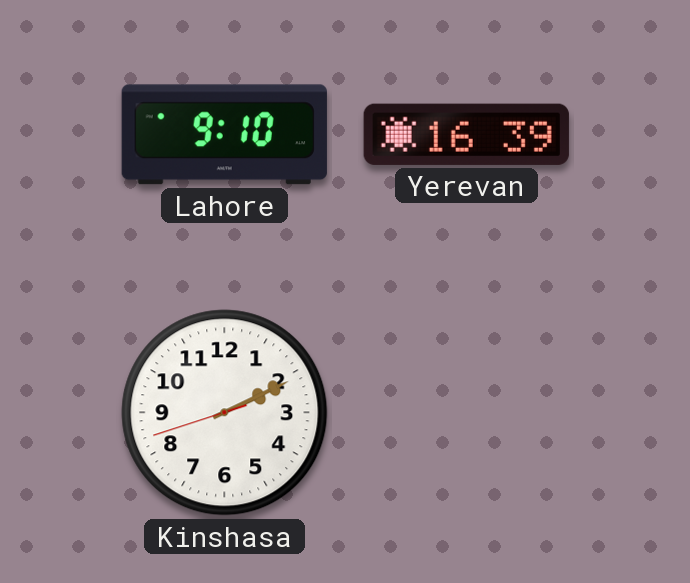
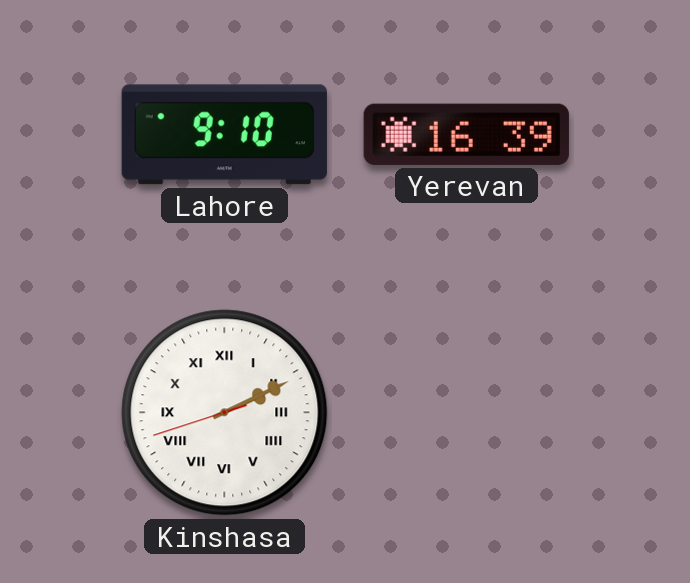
Kinshasa numerals: Arabic -> Roman
